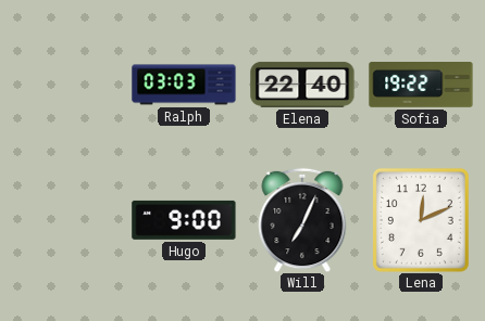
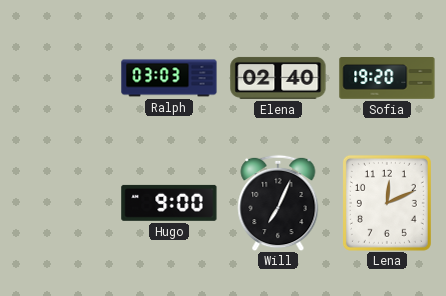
Elena: 22:40 -> 02:40
Sofia: 19:22 -> 19:20
